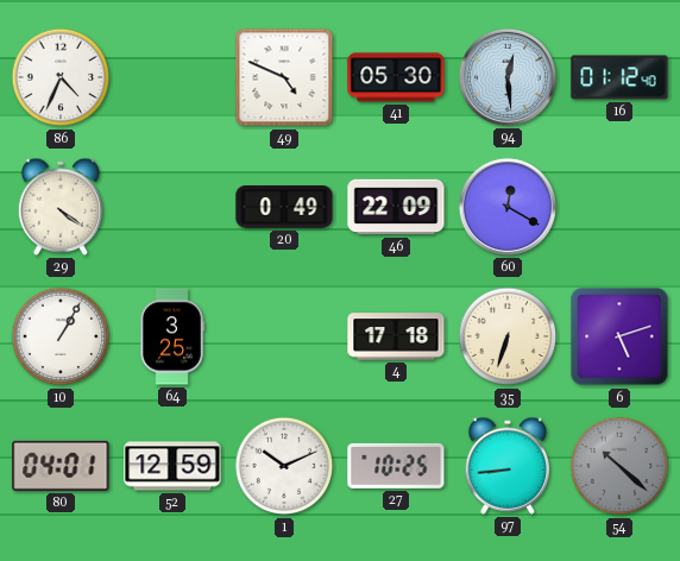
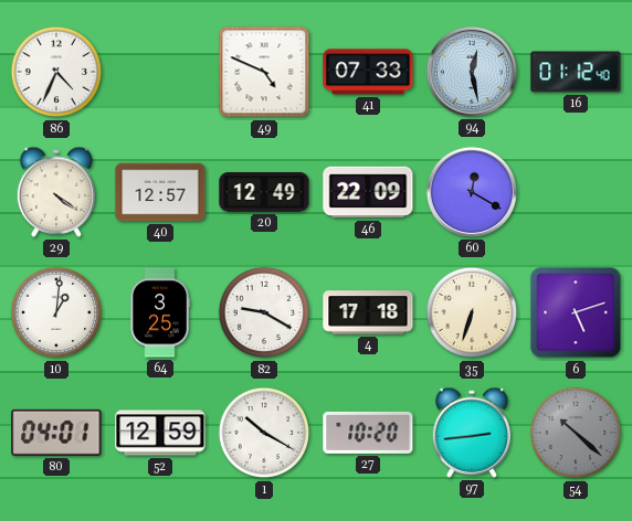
41: 05:30 -> 07:33
94: 12:29 -> 12:28
40: none -> 12:57
20: 0:49 -> 12:49
10: 1:05 -> 1:01
82: none -> 9:20
1: 10:11 -> 10:20
27: 10:25 -> 10:20
97: 8:44 -> 2:44
